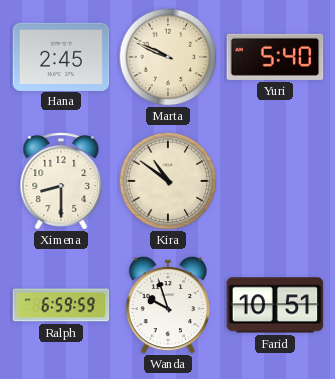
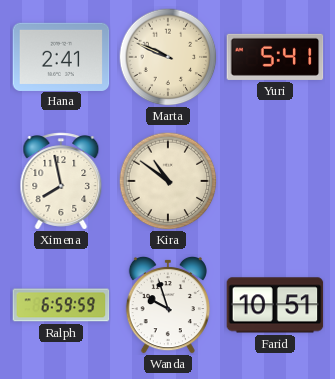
Hana: 2:45 -> 2:41
Yuri: 5:40 -> 5:41
Ximena: 8:30 -> 7:58
